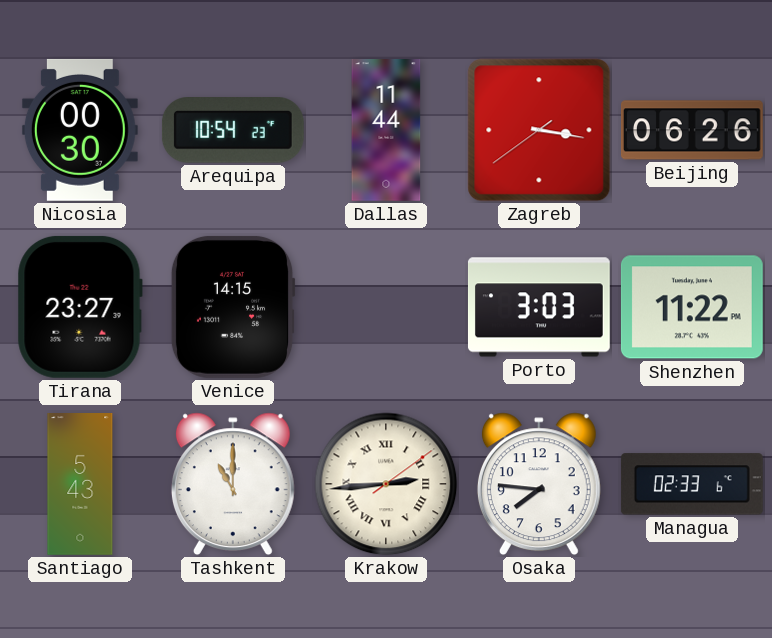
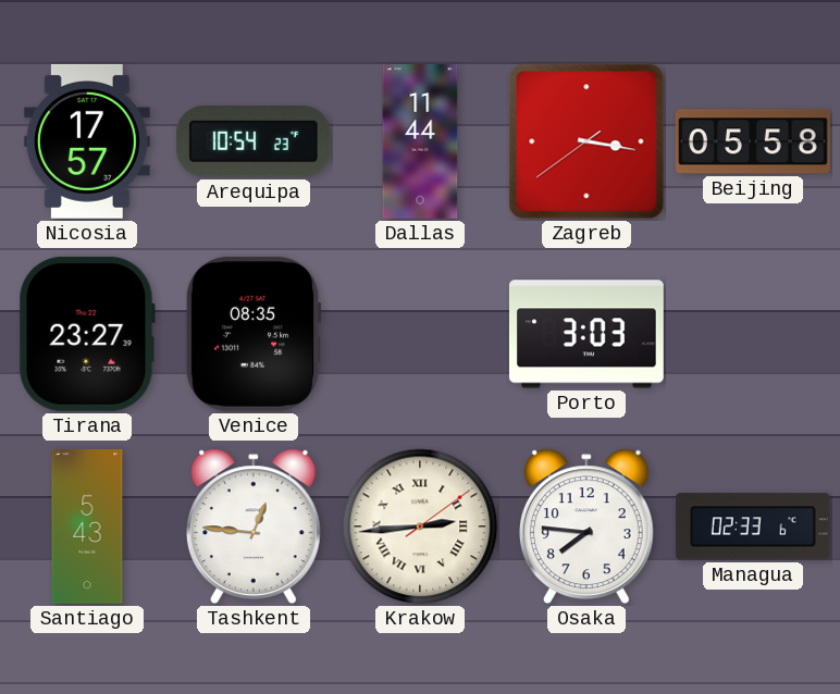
Nicosia: 00:30 -> 17:57
Beijing: 06:26 -> 05:58
Venice: 14:15 -> 08:35
Shenzhen: 11:22 -> none
Tashkent: 11:00 -> 12:46
